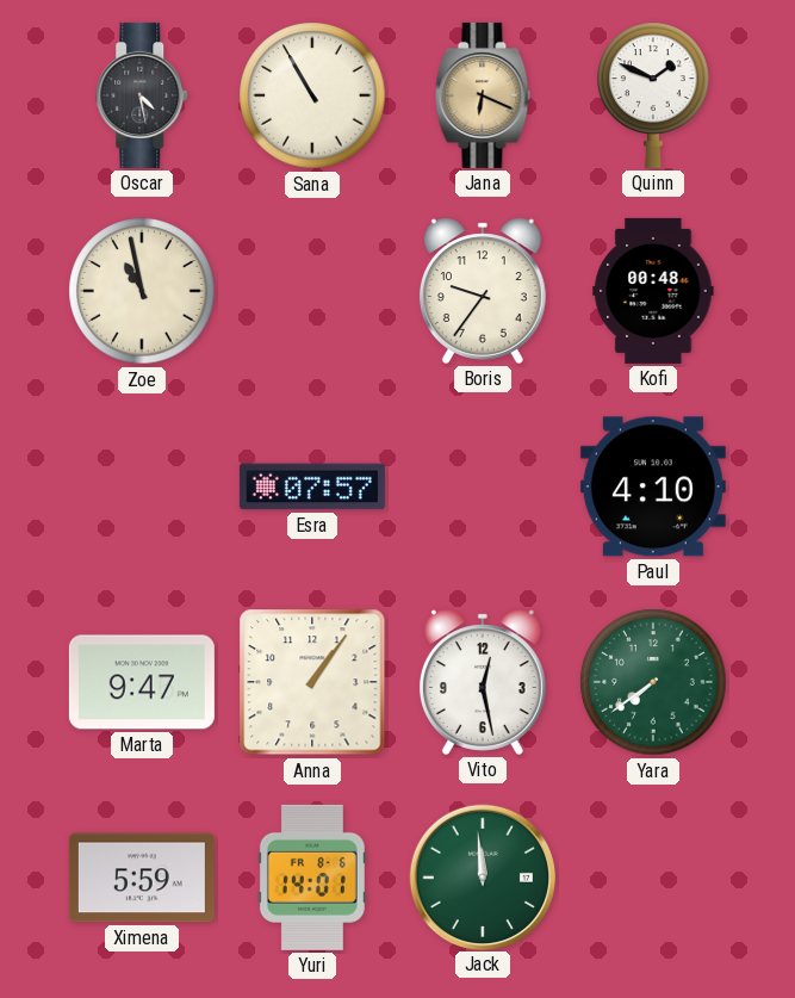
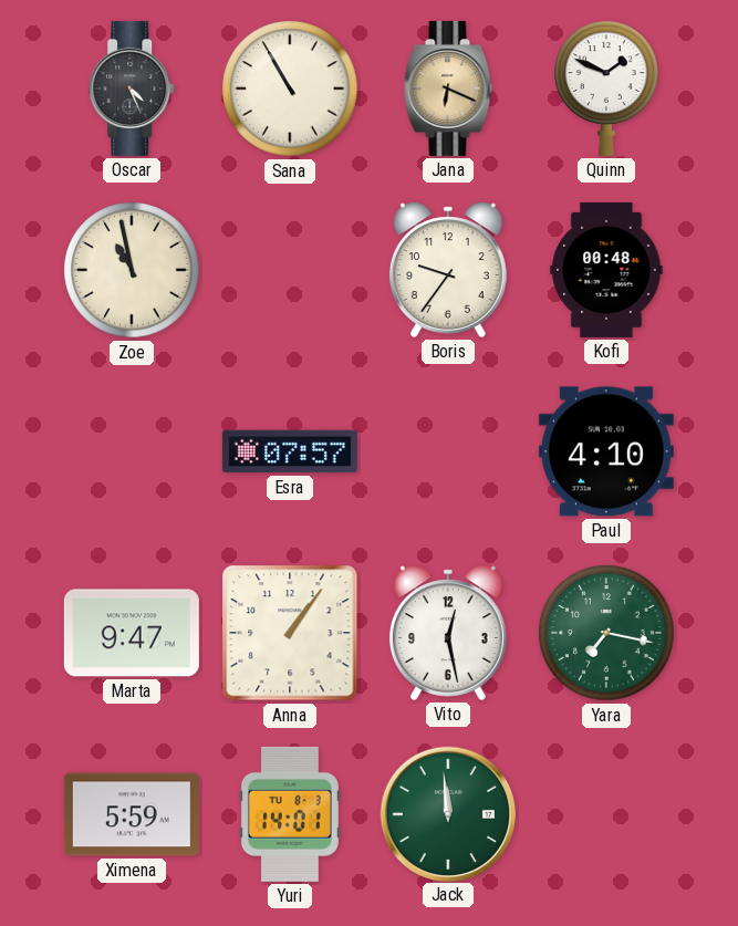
Oscar: 4:28 -> 4:26
Yara: 7:39 -> 7:17
Yuri date: FR 8-6 -> TU 8-3
